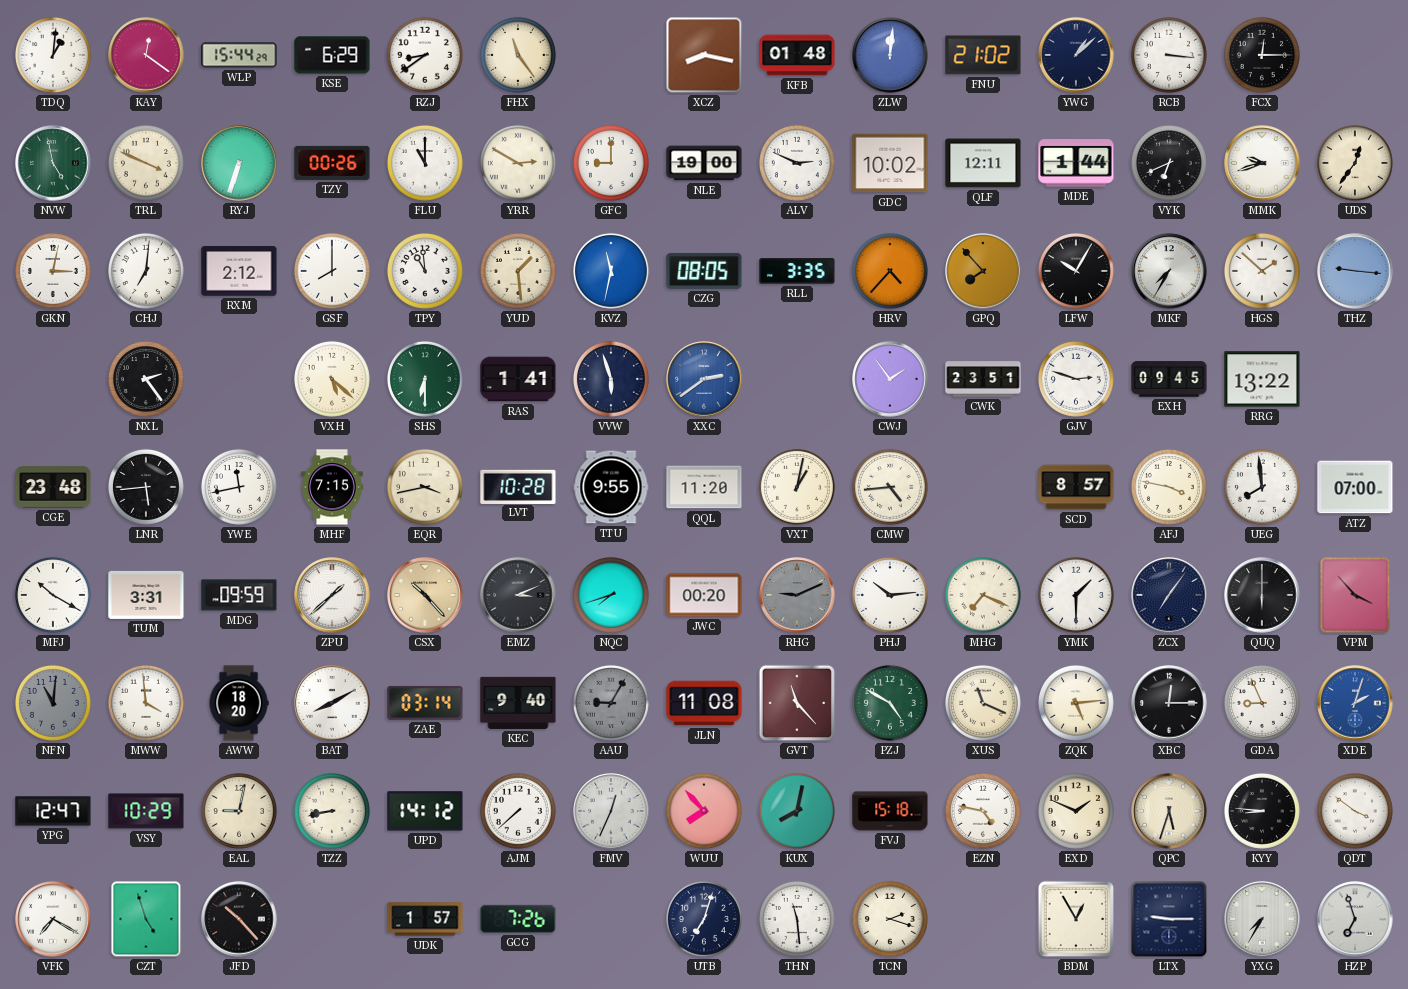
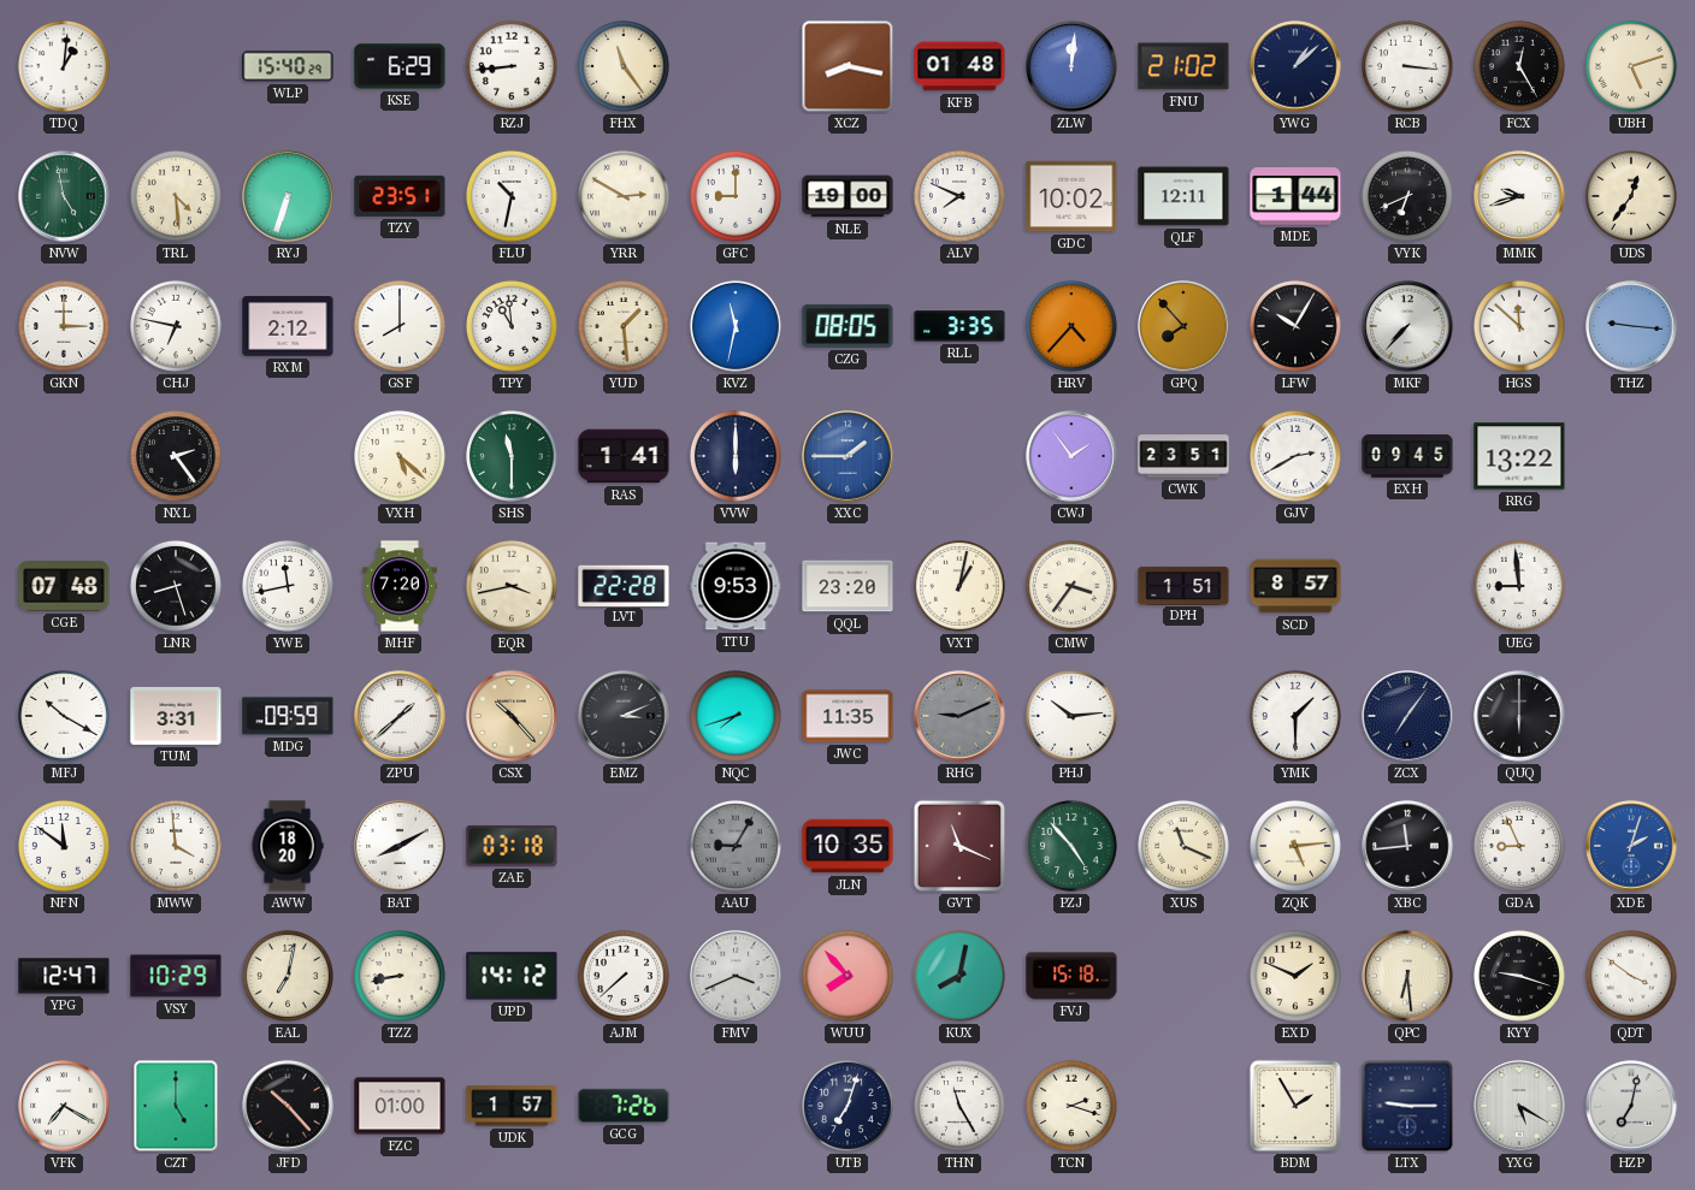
KAY: 12:21 -> none
WLP: 15:44 -> 15:40
RZJ: 8:39 -> 8:44
FCX: 12:15 -> 12:25
UBH: none -> 5:12
TRL: 3:49 -> 4:29
TZY: 00:26 -> 23:51
FLU: 11:00 -> 10:32
ALV: 2:49 -> 7:49
GKN: 3:02 -> 3:00
CHJ: 7:01 -> 6:47
MKF: 7:35 -> 7:37
HGS: 1:52 -> 11:52
SHS: 6:30 -> 11:30
VVW: 5:57 -> 6:00
XXC: 2:39 -> 1:45
GJV: 2:48 -> 2:40
CGE: 23:48 -> 07:48
LNR: 5:44 -> 8:27
MHF: 7:15 -> 7:20
LVT: 10:28 -> 22:28
TTU: 9:55 -> 9:53
QQL: 11:20 -> 23:20
CMW: 4:44 -> 3:36
DPH: none -> 1:51
AFJ: 3:47 -> none
UEG: 7:59 -> 8:59
ATZ: 07:00 -> none
JWC: 00:20 -> 11:35
MHG: 7:19 -> none
VPM: 3:53 -> none
NFN: 11:01 -> 11:51
NFN dial: grey -> white
ZAE: 03:14 -> 03:18
KEC: 9:40 -> none
JLN: 11:08 -> 10:35
GVT: 11:23 -> 11:19
PZJ: 4:50 -> 4:53
XBC: 12:15 -> 11:44
EAL: 9:02 -> 7:02
FMV: 12:34 -> 3:41
EZN: 4:47 -> none
QPC: 5:33 -> 6:29
KYY: 8:46 -> 9:18
CZT: 4:57 -> 5:00
FZC: none -> 01:00
THN: 11:29 -> 11:25
BDM: 12:55 -> 1:55
YXG: 7:35 -> 5:20
HZP: 6:57 -> 7:02
